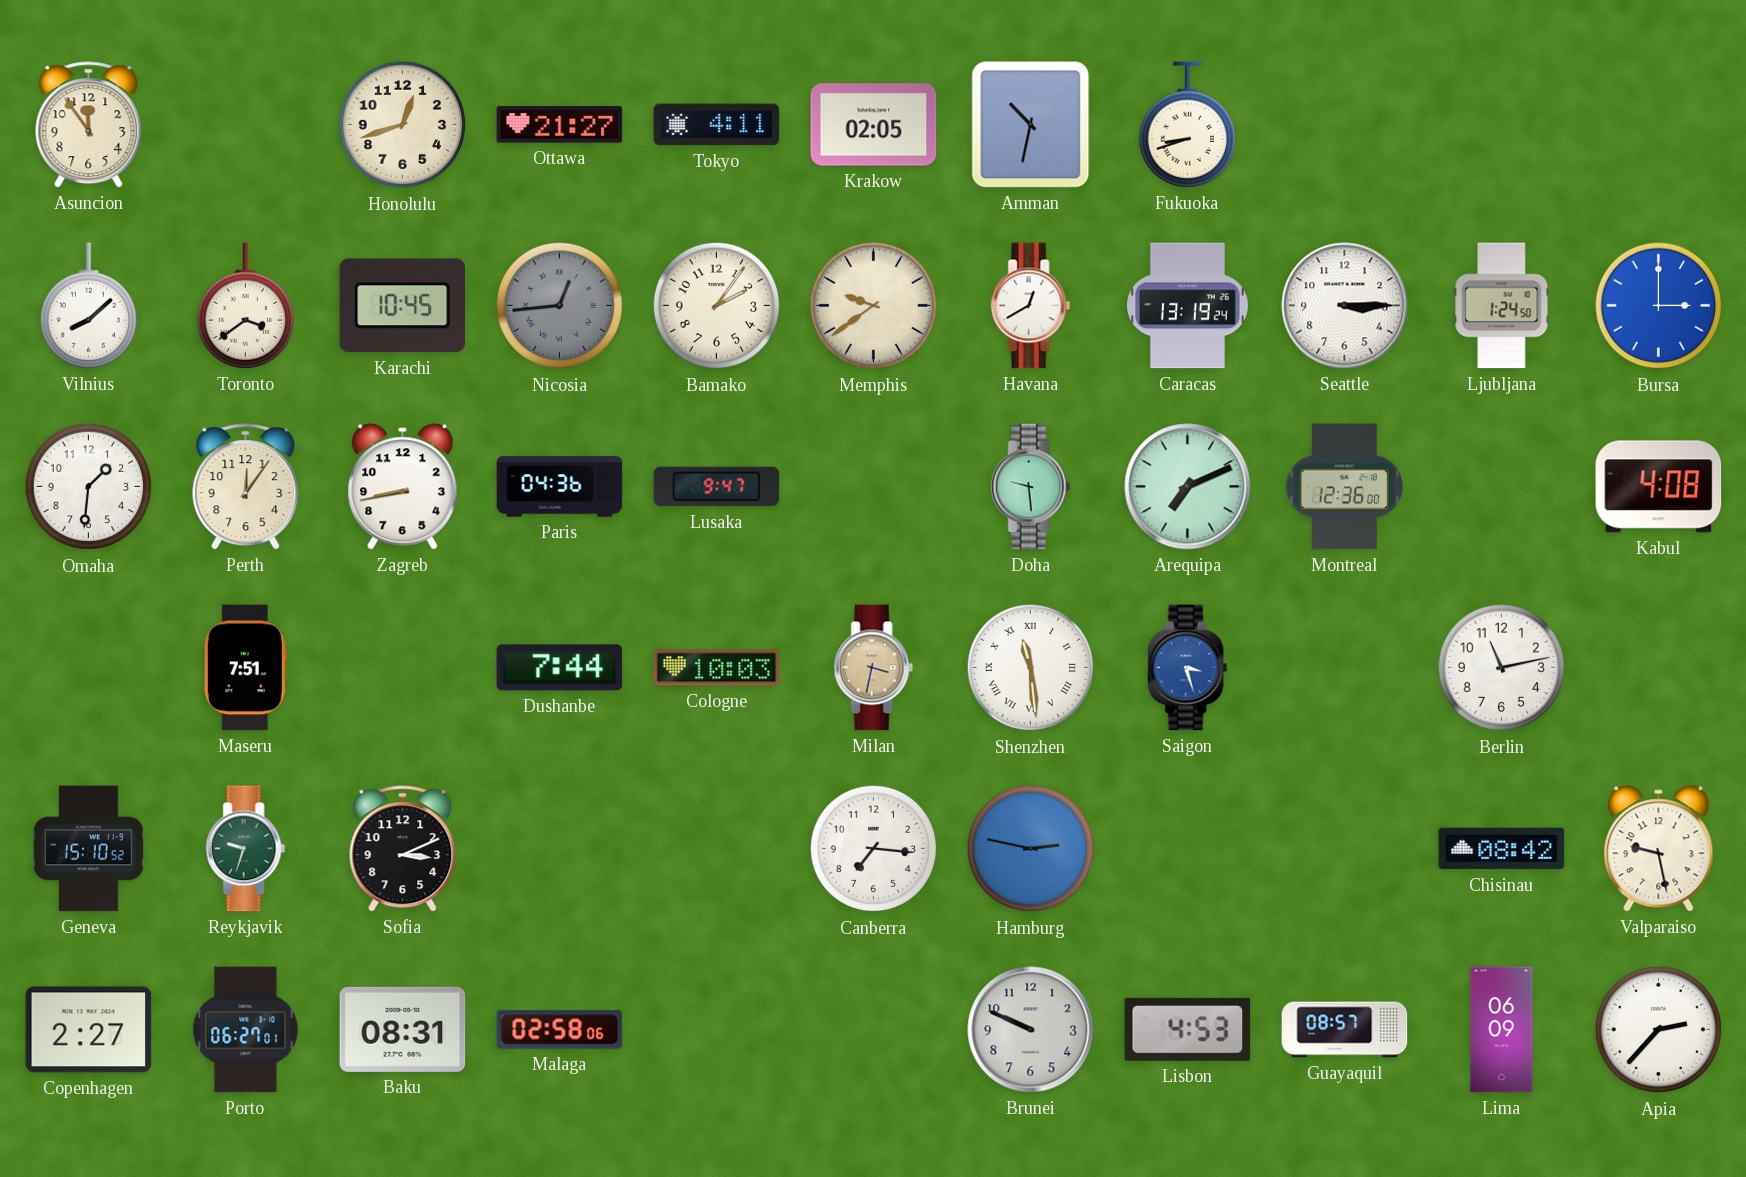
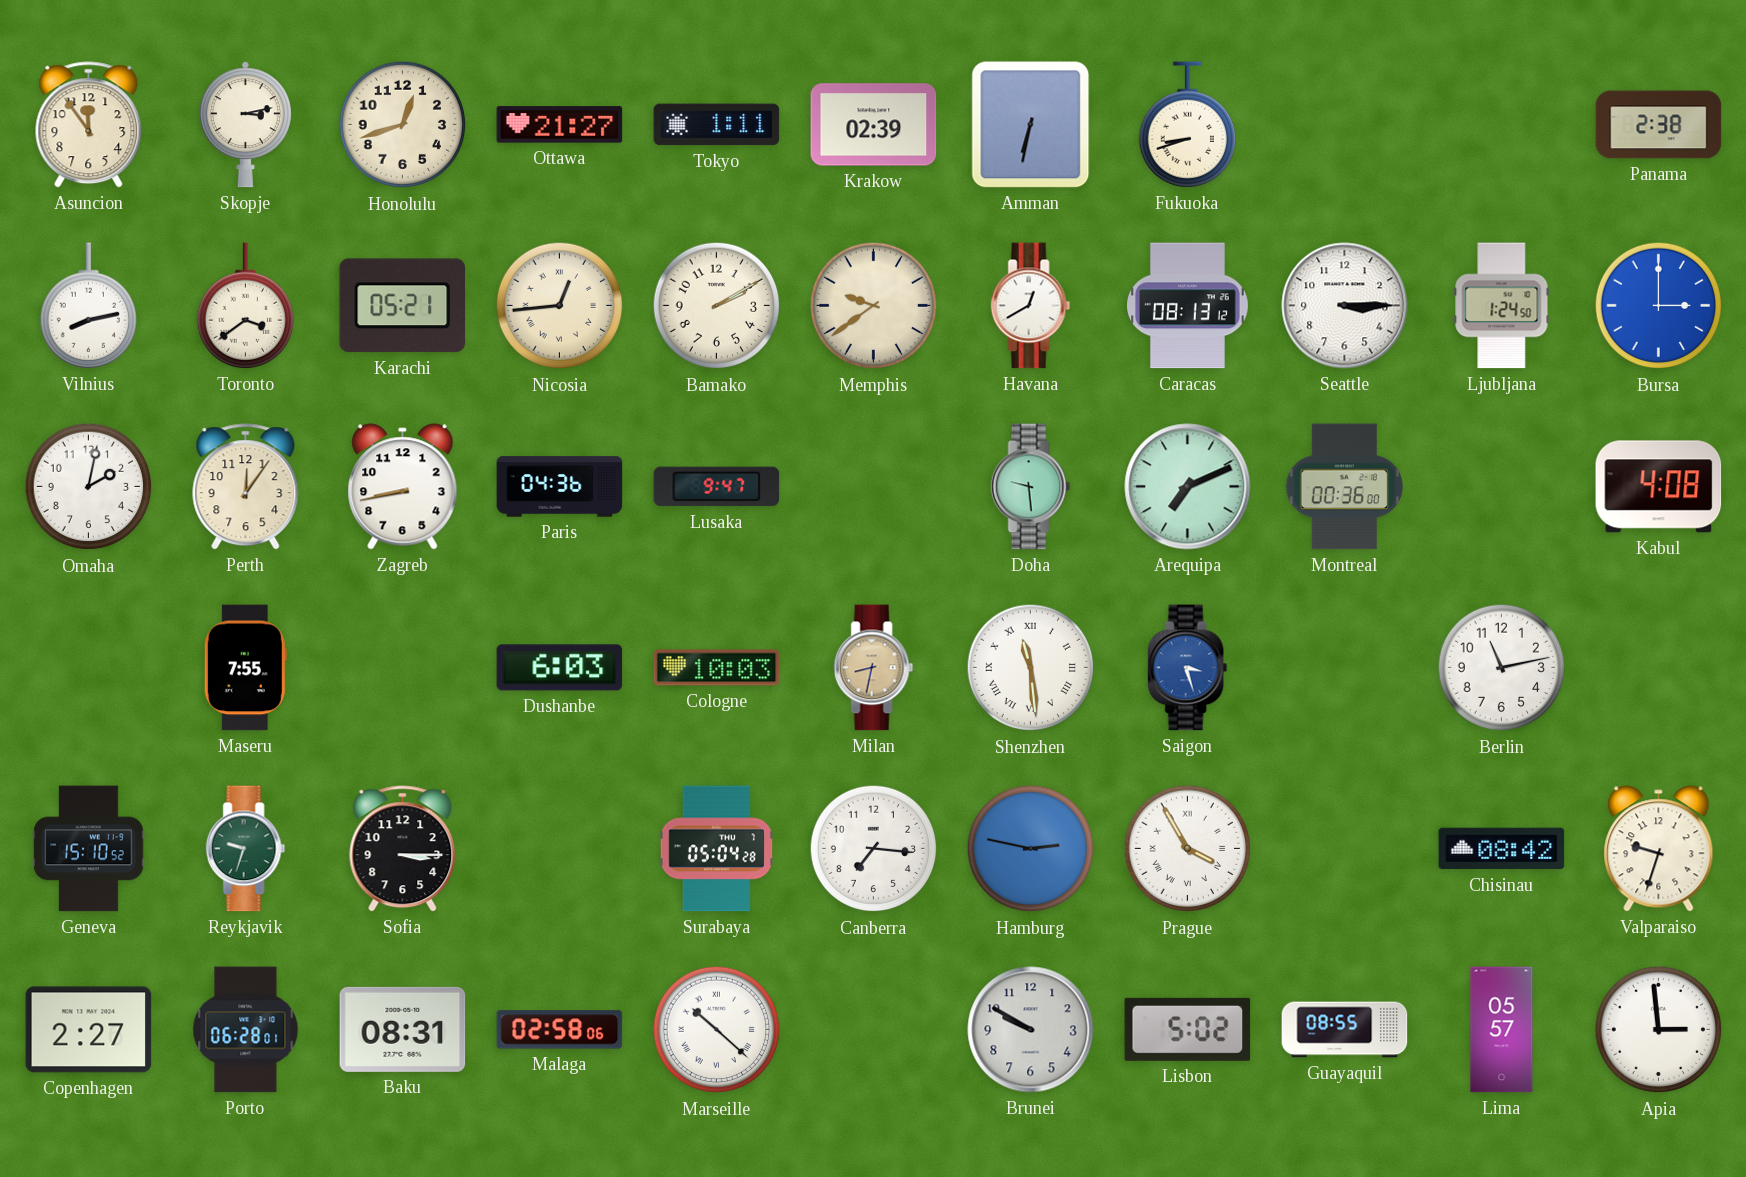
Skopje: none -> 3:13
Tokyo: 4:11 -> 1:11
Krakow: 02:05 -> 02:39
Amman: 10:32 -> 6:32
Panama: none -> 2:38
Vilnius: 8:08 -> 8:13
Karachi: 10:45 -> 05:21
Nicosia dial: grey -> cream
Bamako: 2:06 -> 2:10
Caracas: 13:19 -> 08:13
Omaha: 1:31 -> 2:02
Montreal: 12:36 -> 00:36
Maseru: 7:51 -> 7:55
Dushanbe: 7:44 -> 6:03
Milan: 3:32 -> 8:32
Sofia: 3:11 -> 3:15
Surabaya: none -> 05:04
Prague: none -> 3:55
Valparaiso: 9:28 -> 9:33
Porto: 06:27 -> 06:28
Marseille: none -> 10:22
Brunei: 9:49 -> 9:50
Lisbon: 4:53 -> 5:02
Guayaquil: 08:57 -> 08:55
Lima: 06:09 -> 05:57
Apia: 2:37 -> 2:59
